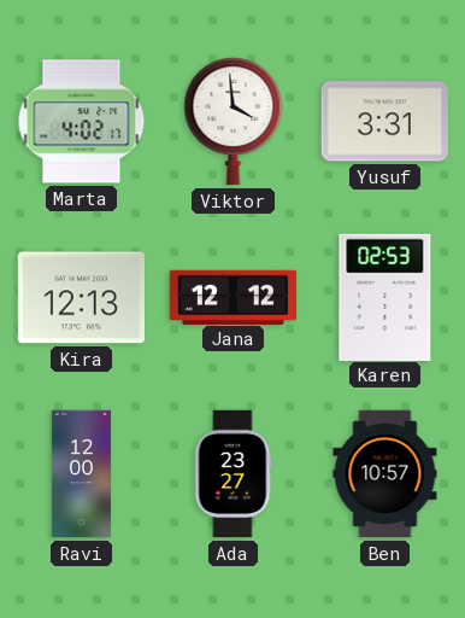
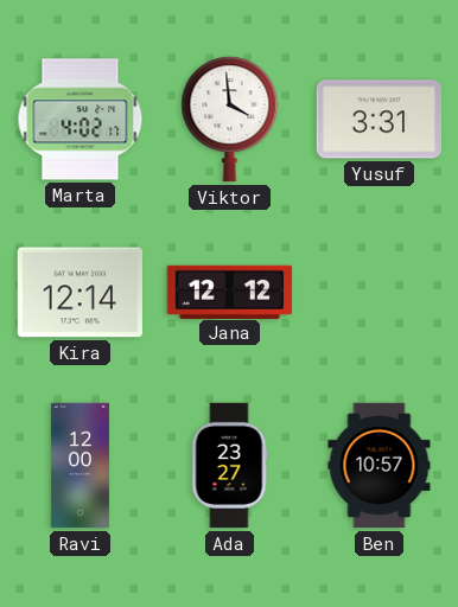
Kira: 12:13 -> 12:14
Karen: 02:53 -> none
